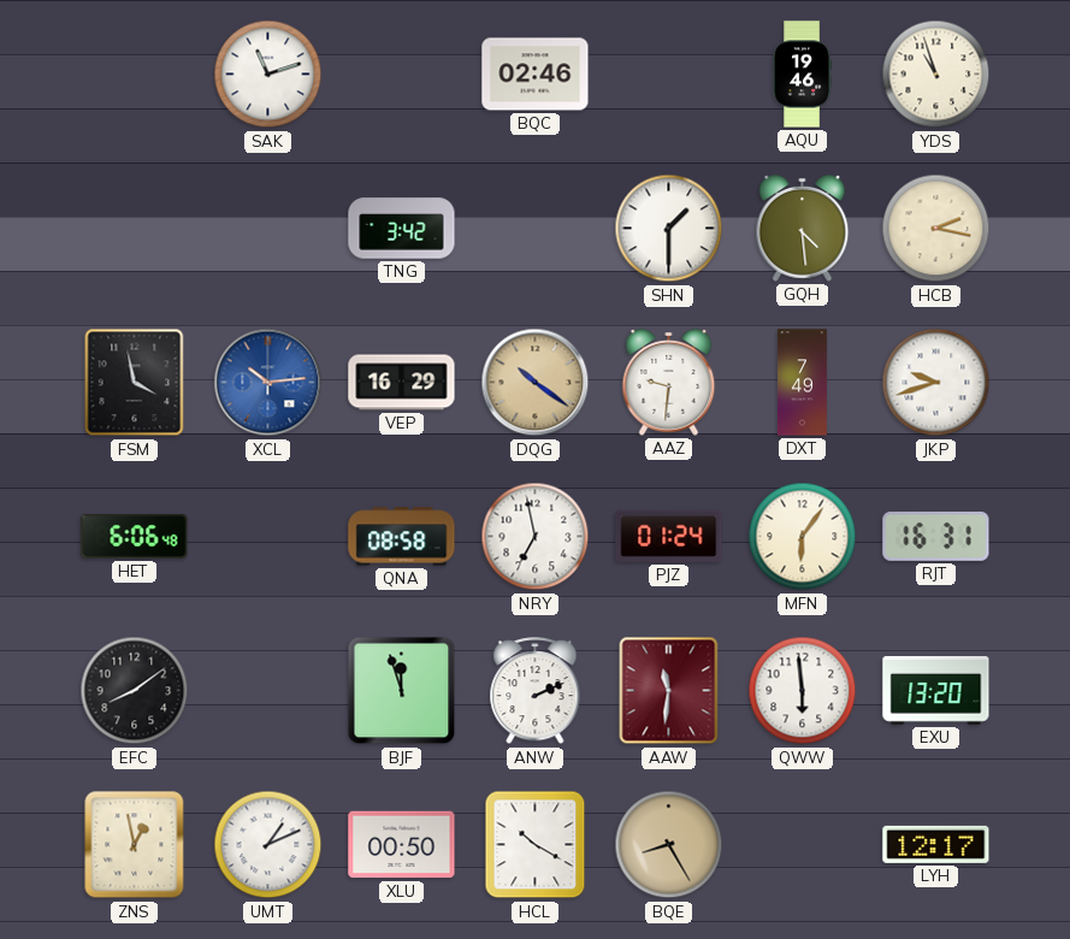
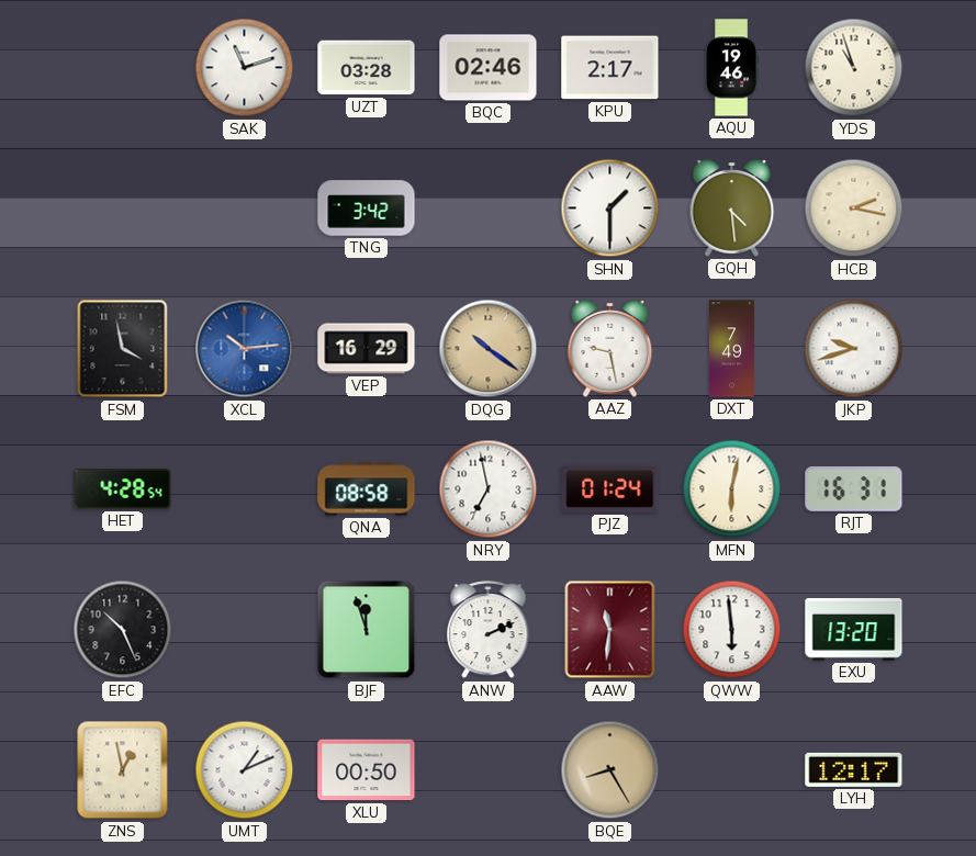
UZT: none -> 03:28
KPU: none -> 2:17
AAZ: 9:31 -> 9:28
HET: 6:06 -> 4:28
MFN: 6:06 -> 6:02
EFC: 8:09 -> 10:26
HCL: 10:20 -> none
